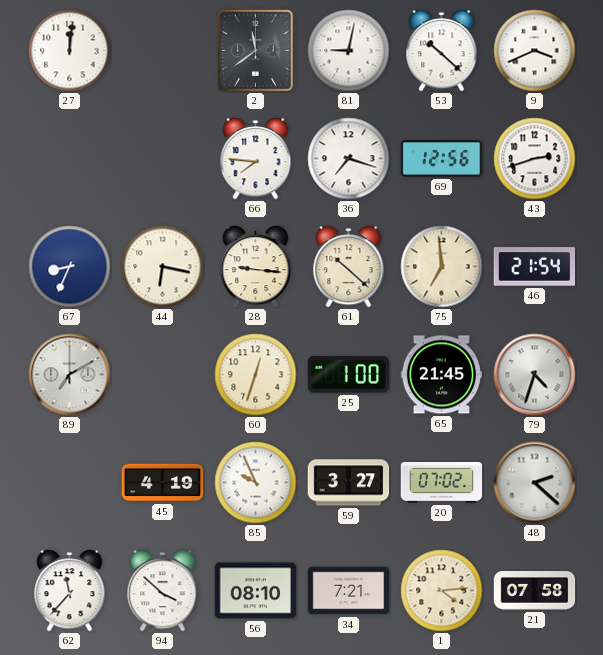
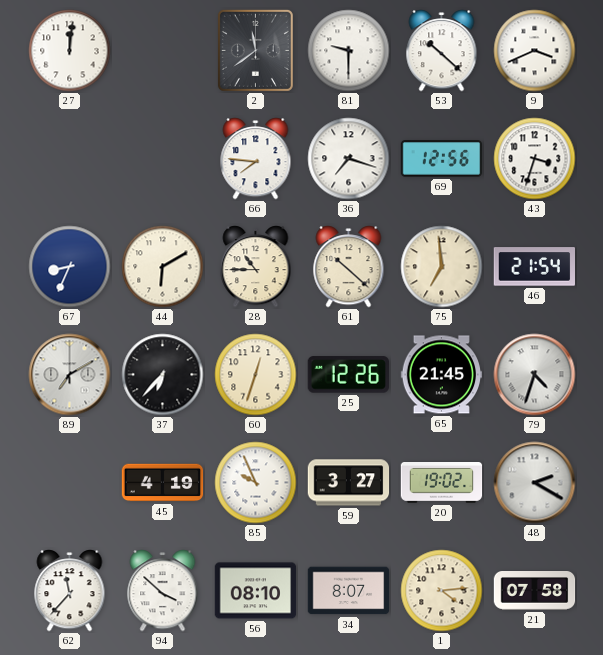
81: 9:02 -> 9:30
43: 2:42 -> 3:33
44: 6:17 -> 6:10
28: 9:16 -> 10:45
37: none -> 6:37
25: 1:00 -> 12:26
20: 07:02 -> 19:02
48: 2:22 -> 2:20
34: 7:21 -> 8:07
